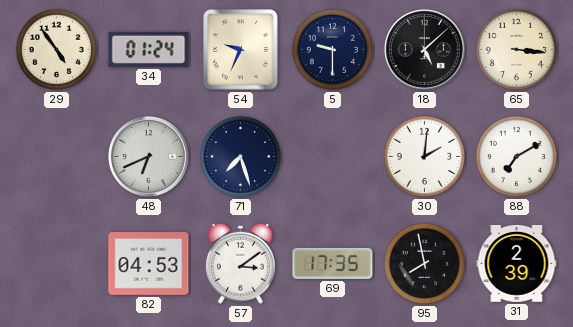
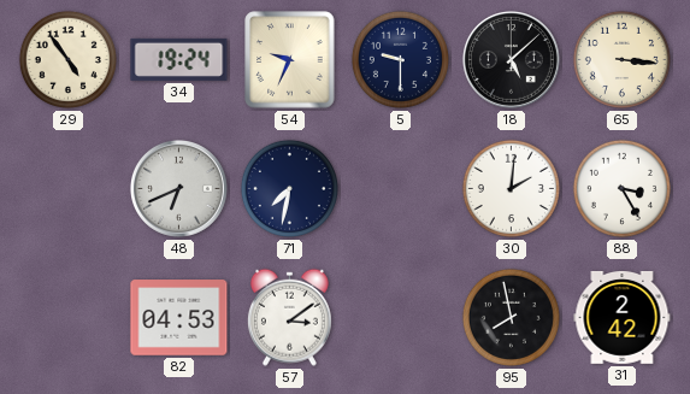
34: 01:24 -> 19:24
71: 7:27 -> 7:32
88: 7:10 -> 3:25
69: 17:35 -> none
31: 2:39 -> 2:42
